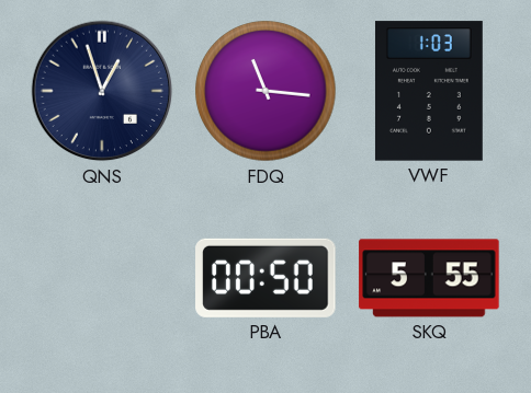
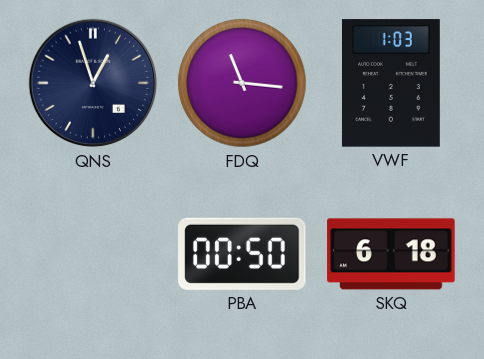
SKQ: 5:55 -> 6:18
